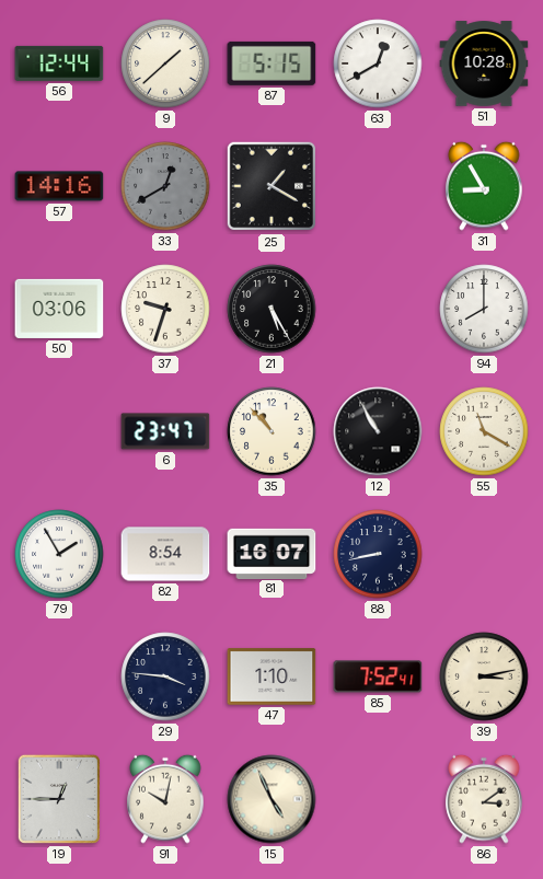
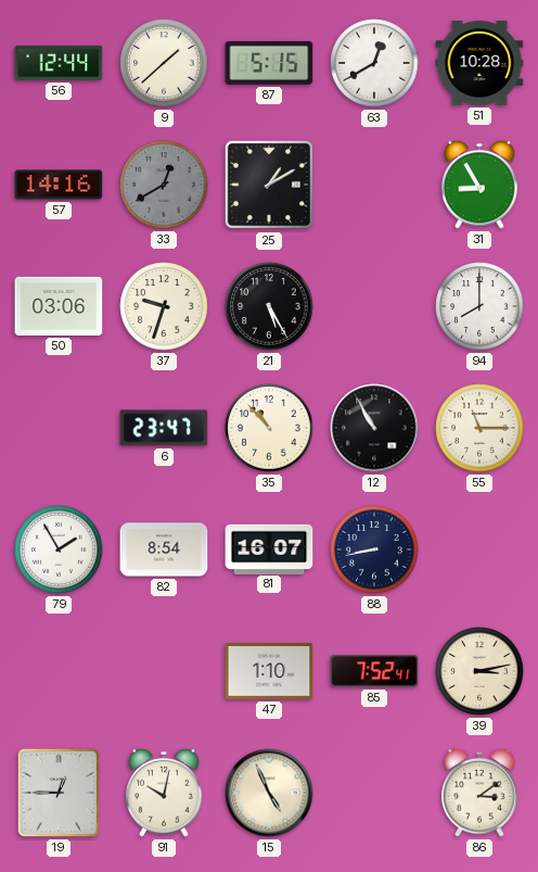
25: 1:20 -> 1:10
55: 11:20 -> 11:15
29: 3:46 -> none
